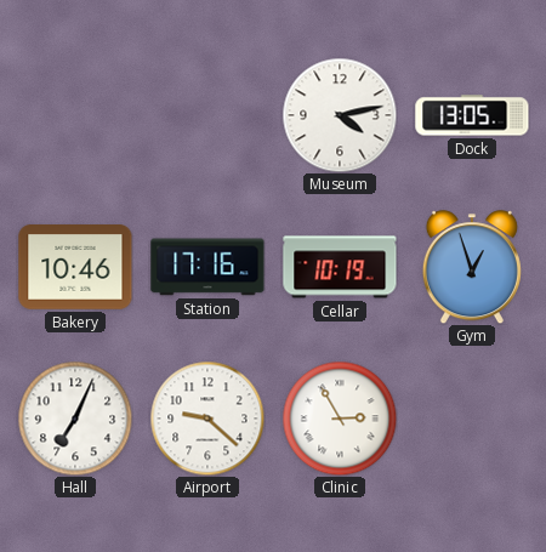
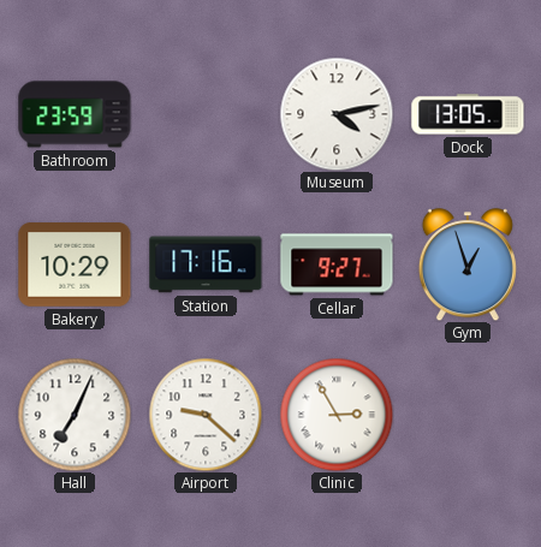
Bathroom: none -> 23:59
Bakery: 10:46 -> 10:29
Cellar: 10:19 -> 9:27
